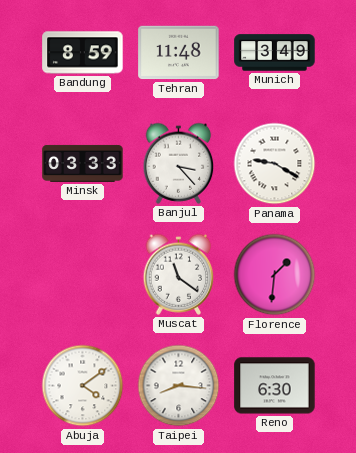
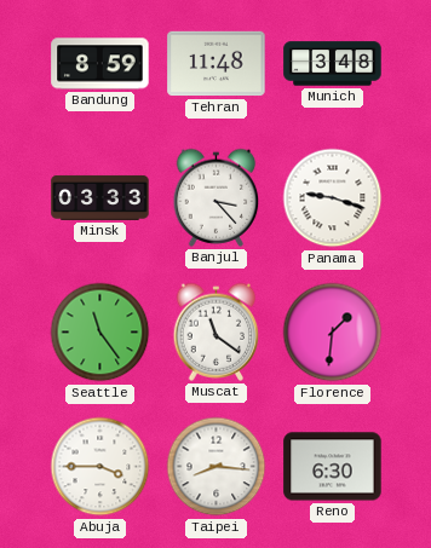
Munich: 3:49 -> 3:48
Panama: 9:20 -> 9:18
Seattle: none -> 11:24
Abuja: 4:09 -> 3:45
